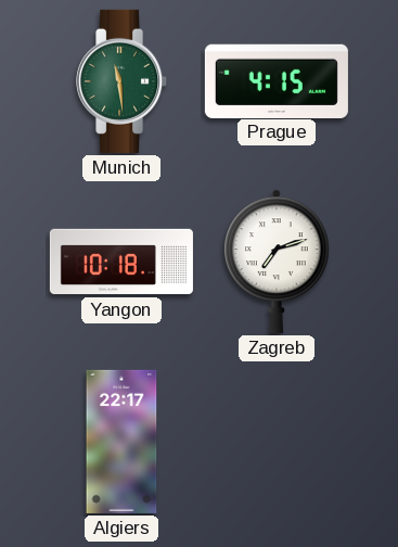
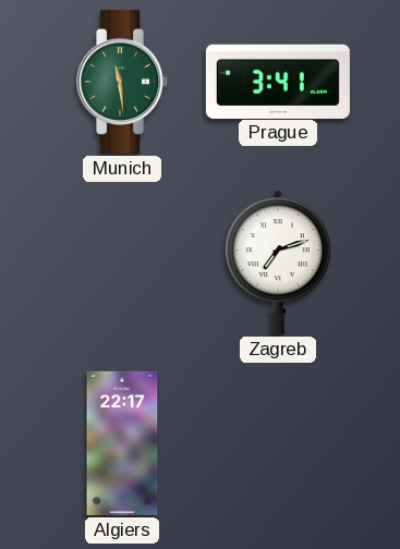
Prague: 4:15 -> 3:41
Yangon: 10:18 -> none
